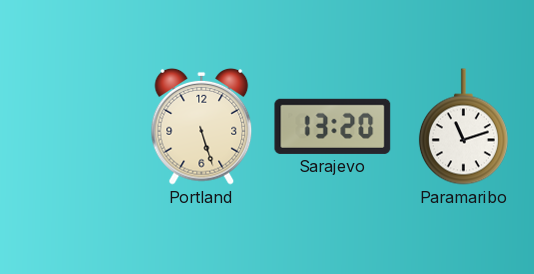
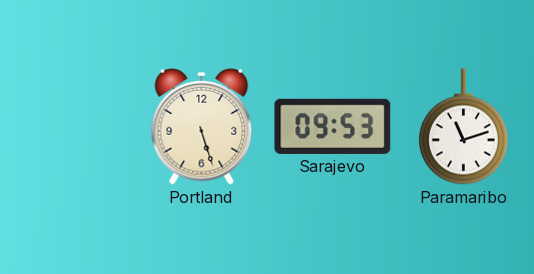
Sarajevo: 13:20 -> 09:53
